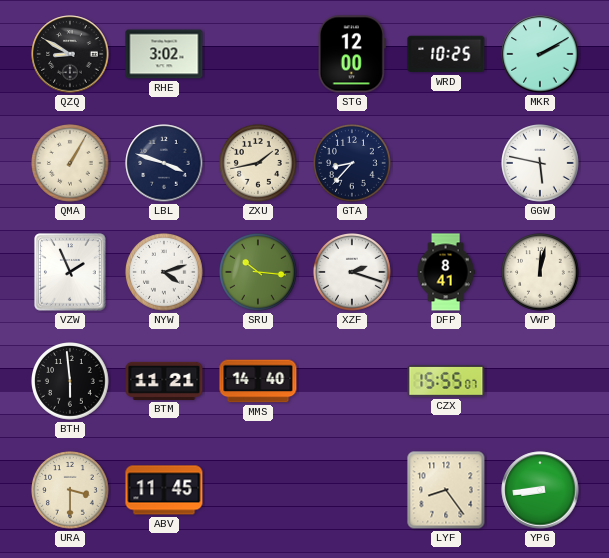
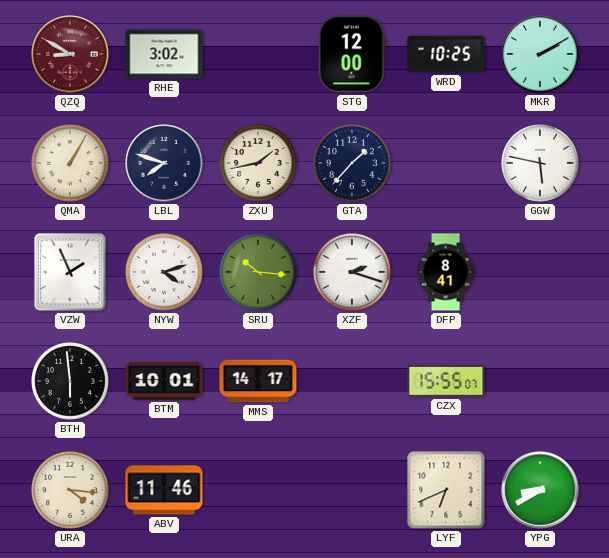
QZQ dial: black -> burgundy
LBL: 3:48 -> 7:48
GTA: 8:37 -> 1:37
VWP: 12:02 -> none
BTM: 11:21 -> 10:01
MMS: 14:40 -> 14:17
URA: 3:30 -> 4:16
ABV: 11:45 -> 11:46
LYF: 8:24 -> 6:41
YPG: 8:44 -> 8:40
